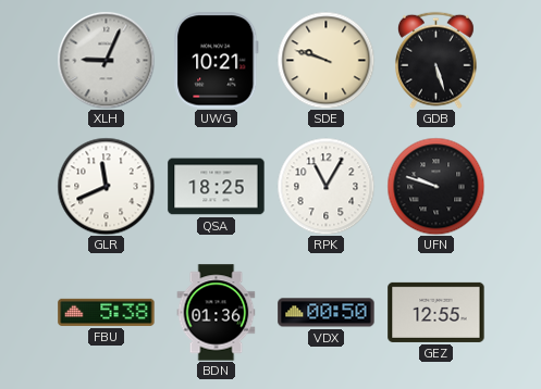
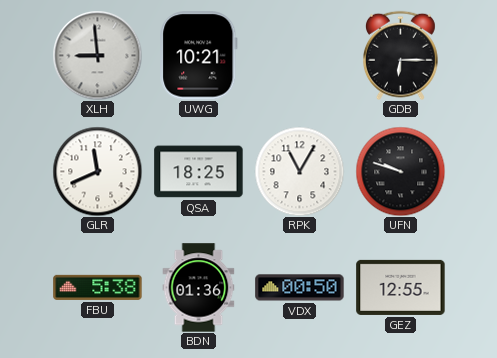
XLH: 9:04 -> 8:59
SDE: 9:48 -> none
GDB: 5:27 -> 6:15
